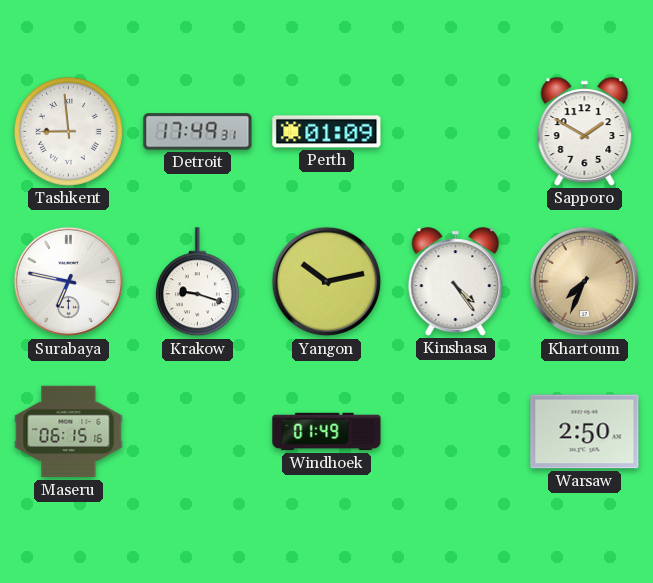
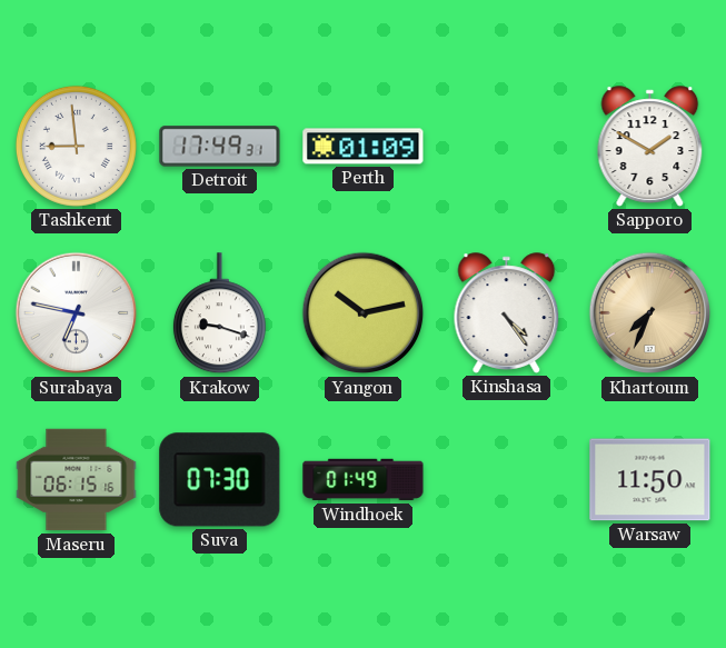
Suva: none -> 07:30
Warsaw: 2:50 -> 11:50
